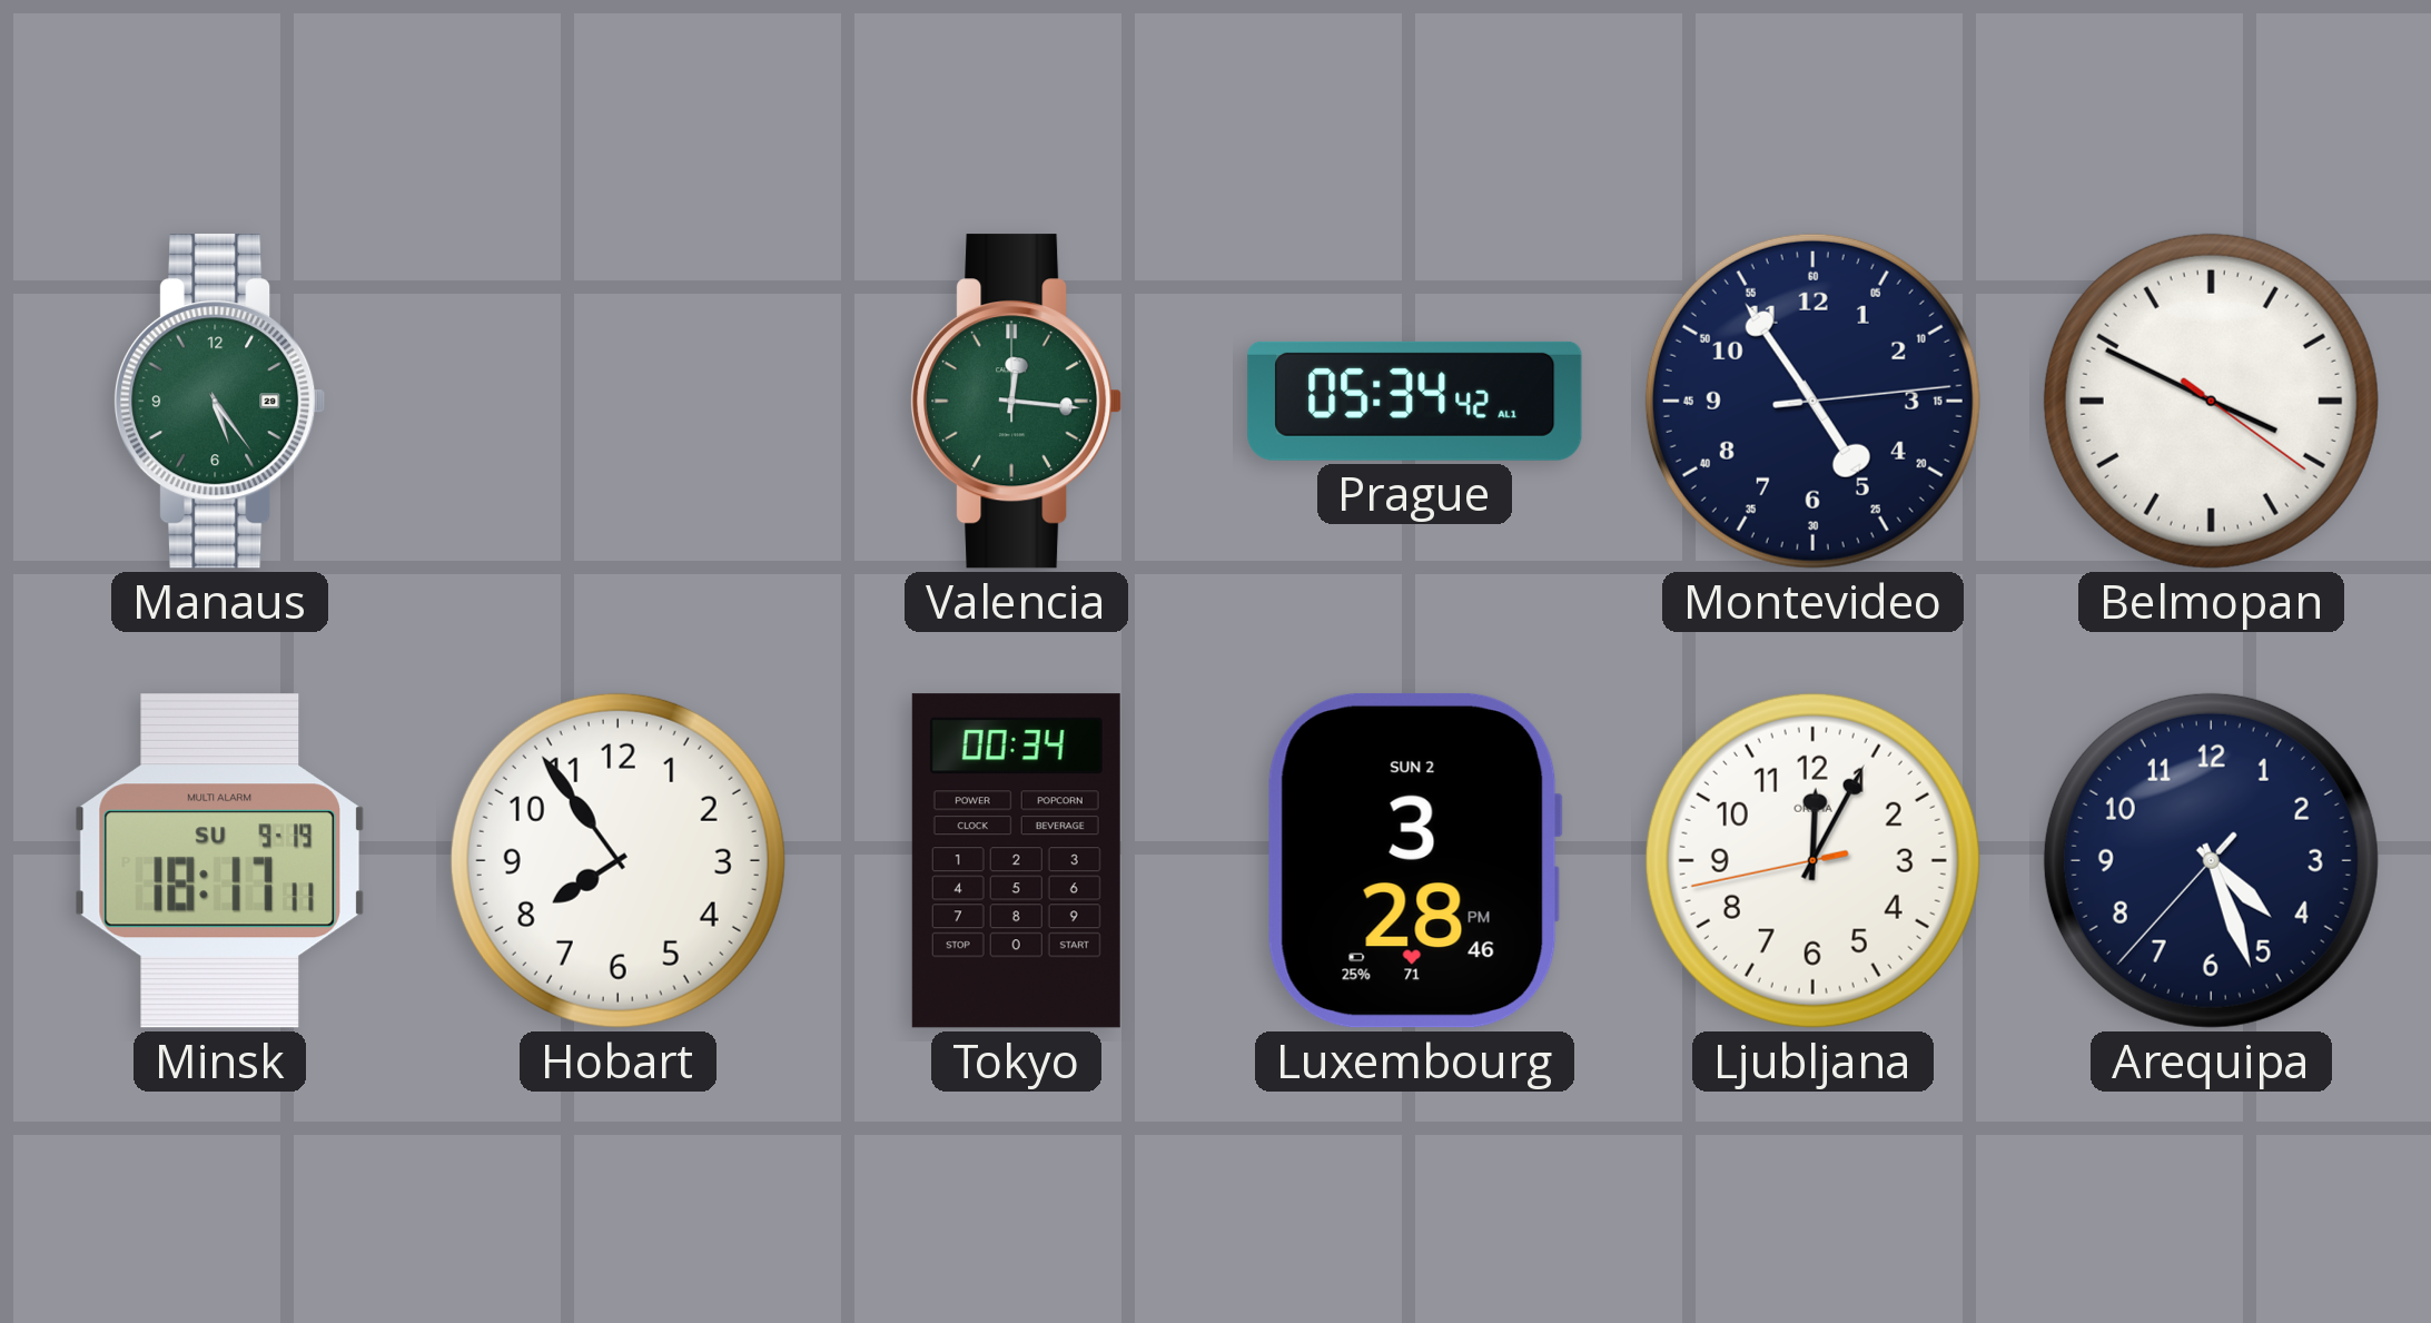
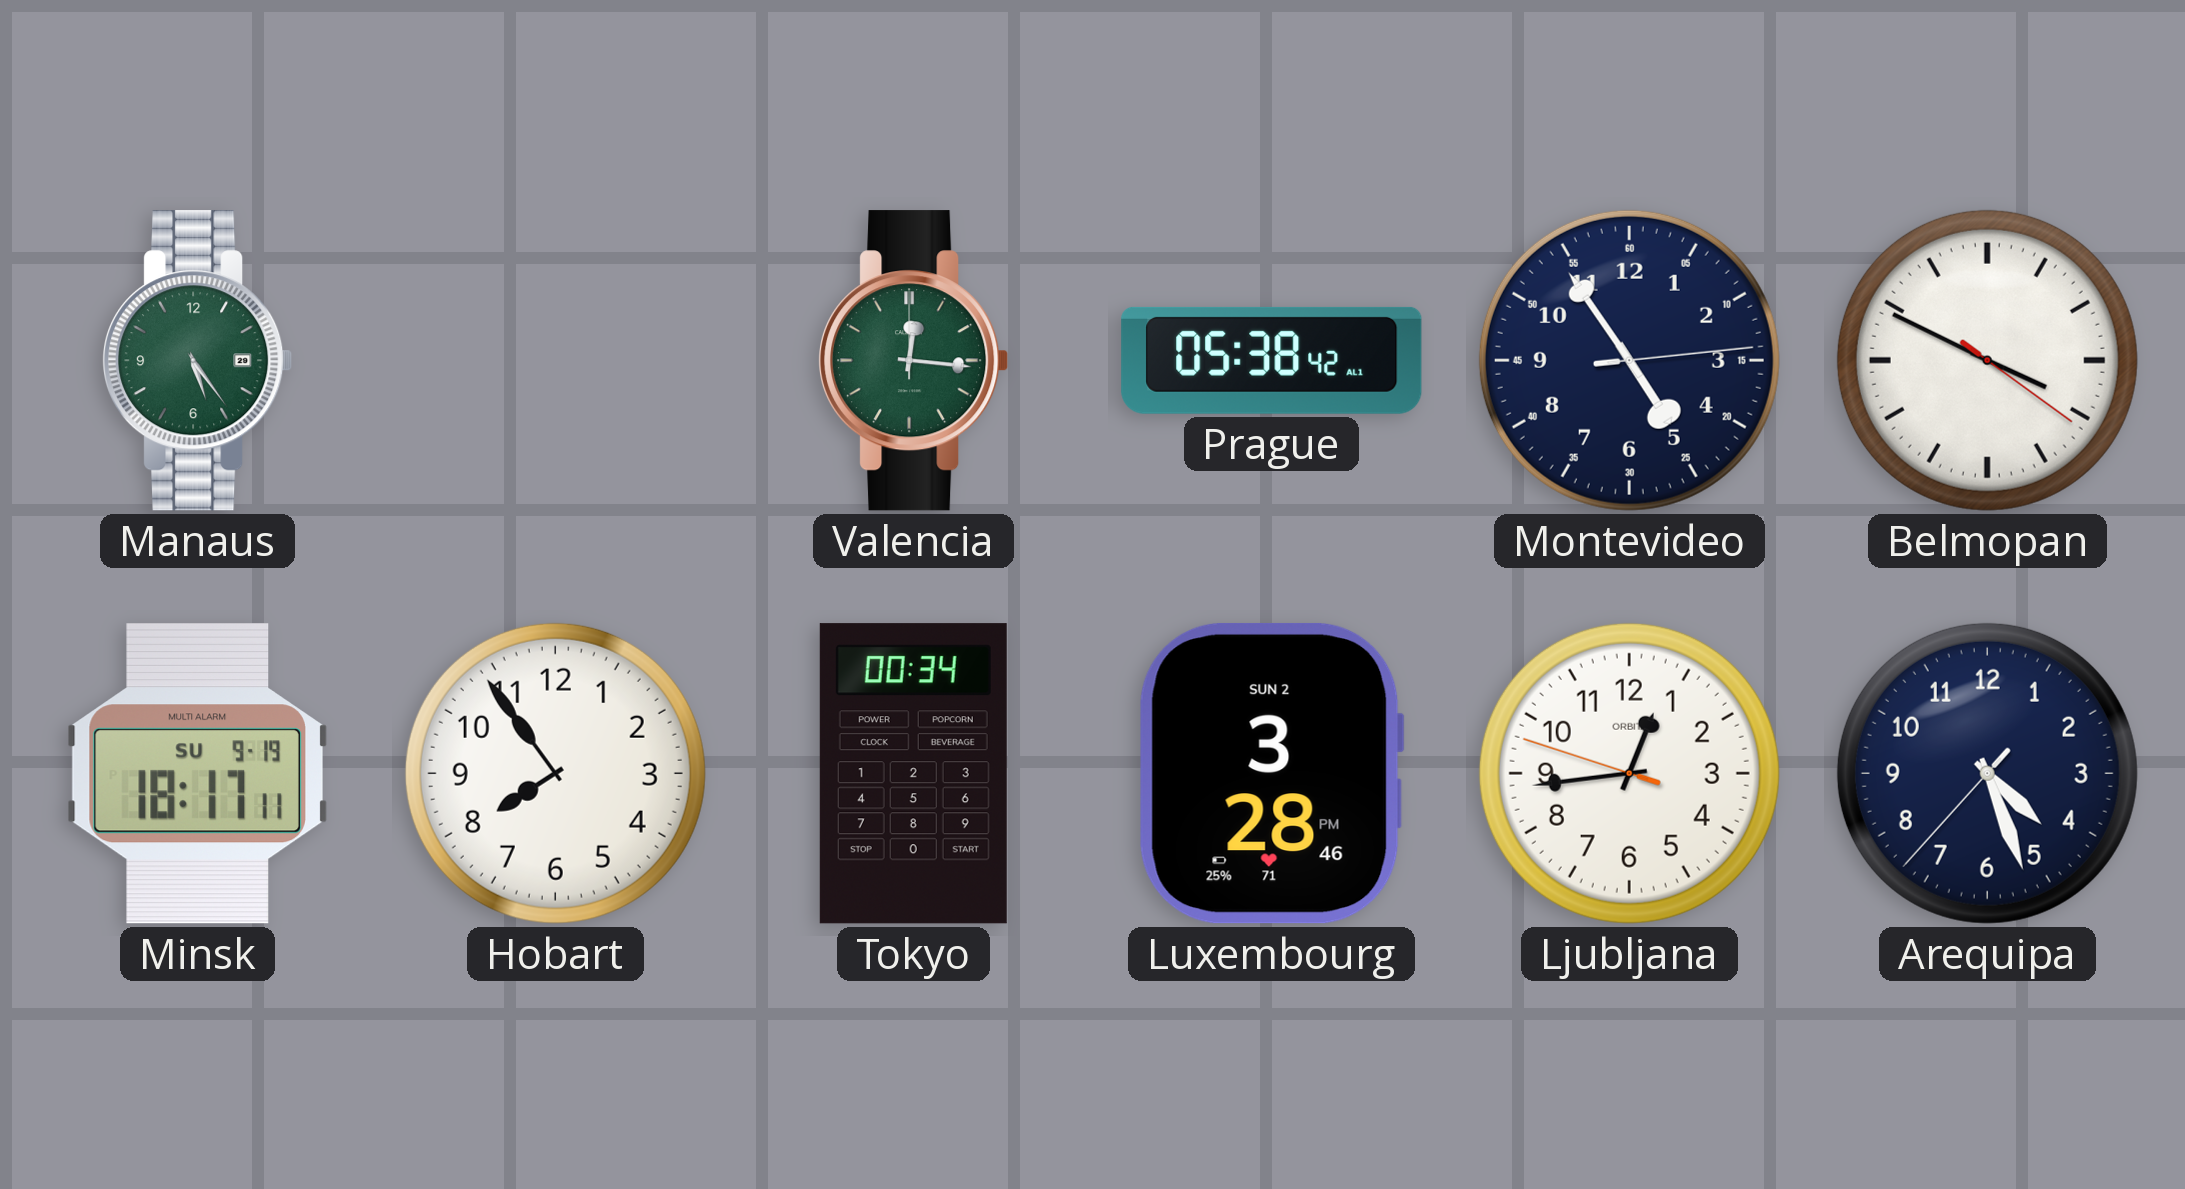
Prague: 05:34 -> 05:38
Ljubljana: 12:04 -> 12:43
